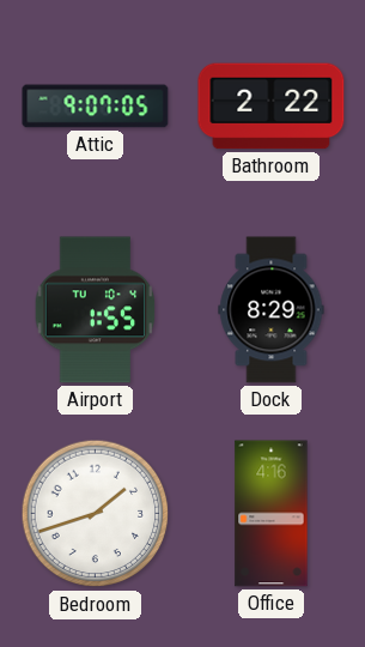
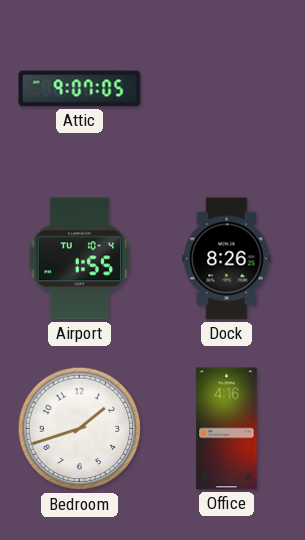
Bathroom: 2:22 -> none
Dock: 8:29 -> 8:26
